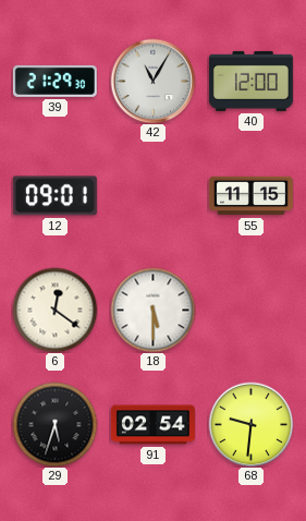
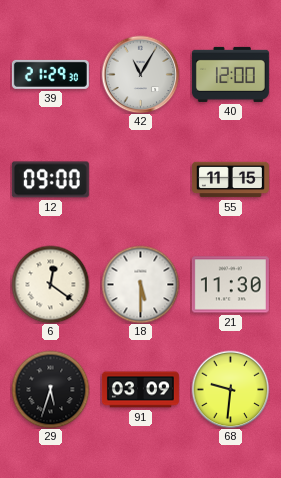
12: 09:01 -> 09:00
21: none -> 11:30
91: 02:54 -> 03:09
